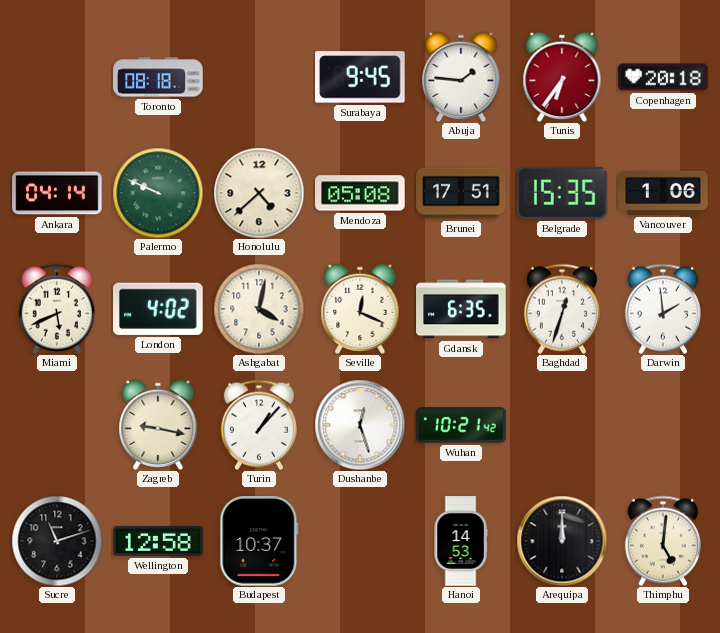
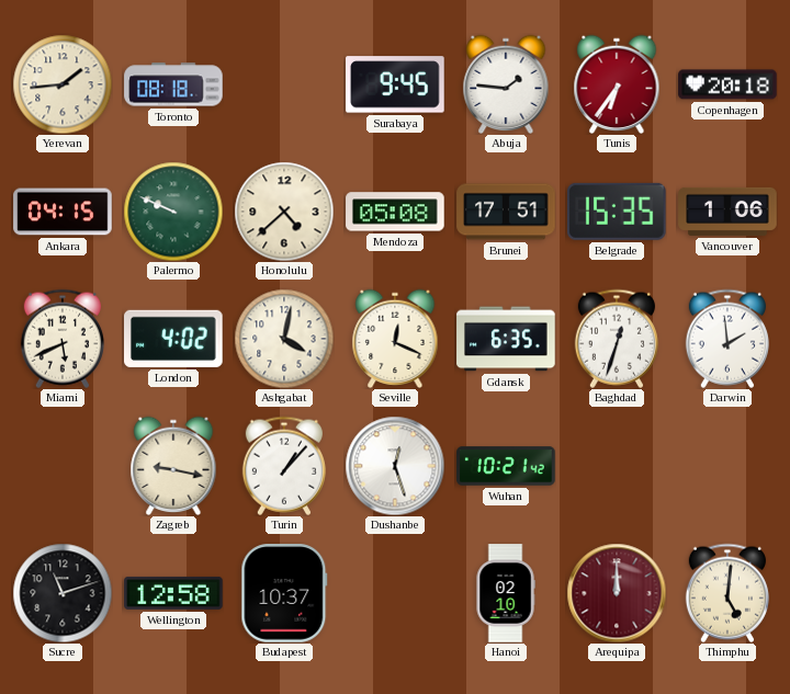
Yerevan: none -> 1:44
Ankara: 04:14 -> 04:15
Hanoi: 14:53 -> 02:10
Arequipa dial: black -> burgundy
